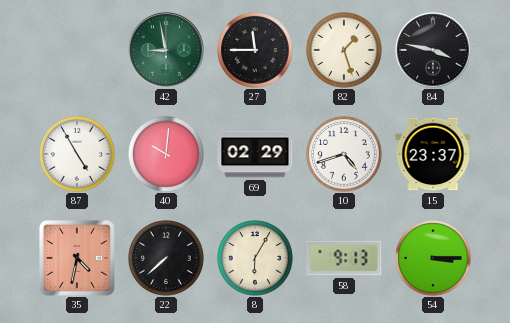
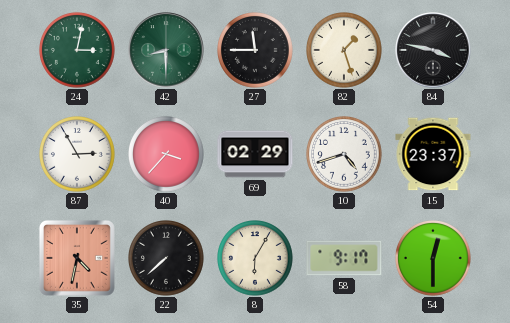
24: none -> 3:02
42: 8:58 -> 8:30
87: 4:55 -> 2:55
40: 10:01 -> 3:37
58: 9:13 -> 9:17
54: 3:15 -> 12:30
